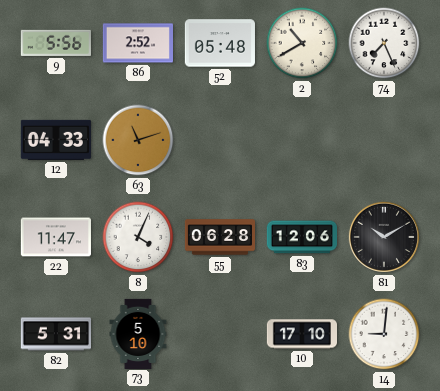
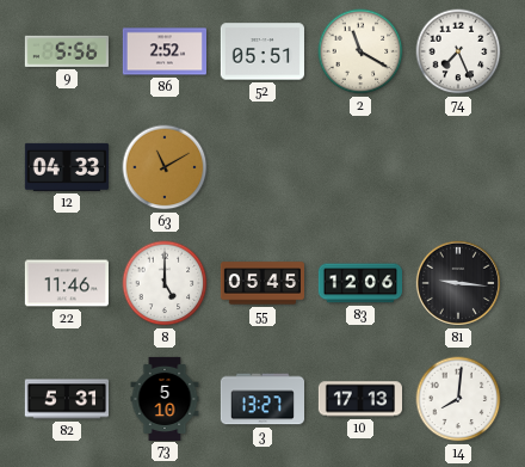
52: 05:48 -> 05:51
2: 10:40 -> 11:20
63: 11:12 -> 11:10
22: 11:47 -> 11:46
8: 4:04 -> 5:00
55: 06:28 -> 05:45
81: 10:10 -> 9:16
3: none -> 13:27
10: 17:10 -> 17:13
14: 9:01 -> 8:01
